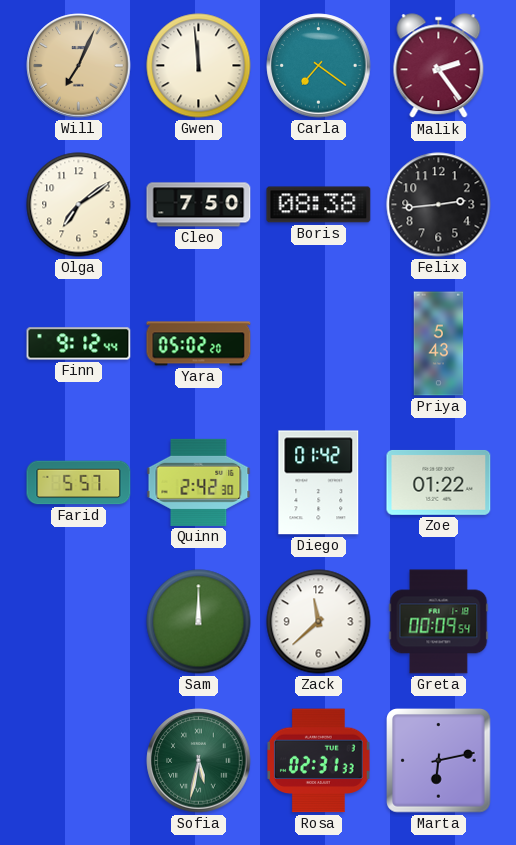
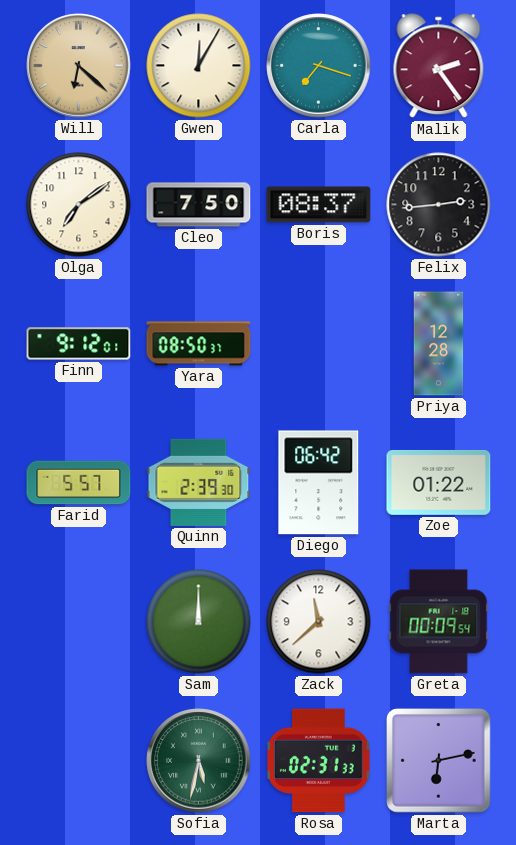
Will: 7:04 -> 6:22
Gwen: 11:59 -> 12:05
Carla: 7:21 -> 7:18
Boris: 08:38 -> 08:37
Finn: 9:12:44 -> 9:12:01
Yara: 05:02 -> 08:50
Priya: 5:43 -> 12:28
Quinn: 2:42 -> 2:39
Diego: 01:42 -> 06:42
